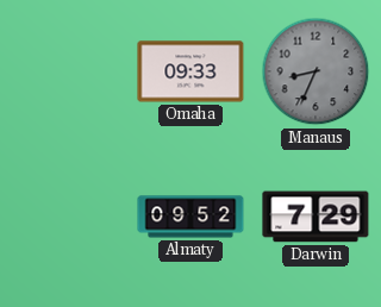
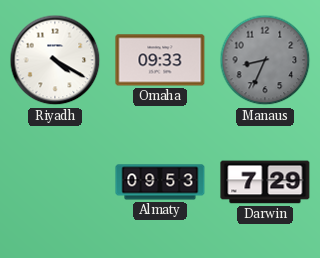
Riyadh: none -> 4:20
Almaty: 09:52 -> 09:53
